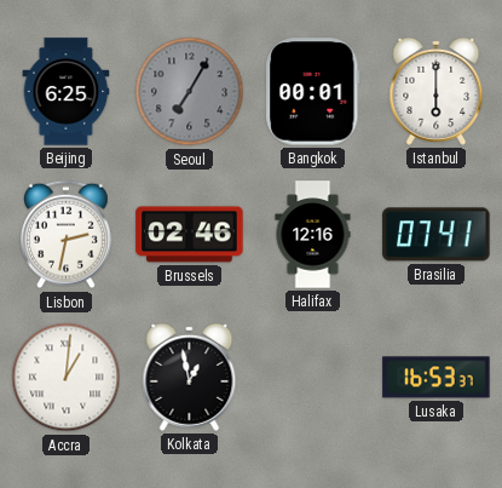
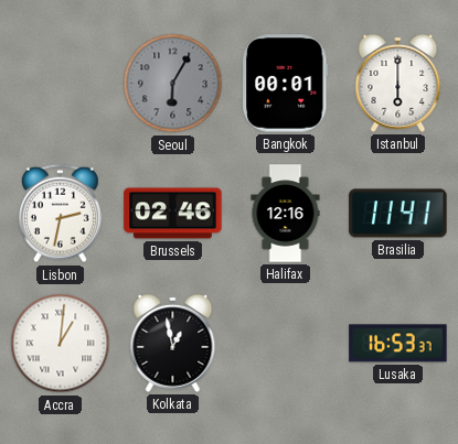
Beijing: 6:25 -> none
Seoul: 7:05 -> 6:05
Brasilia: 07:41 -> 11:41
